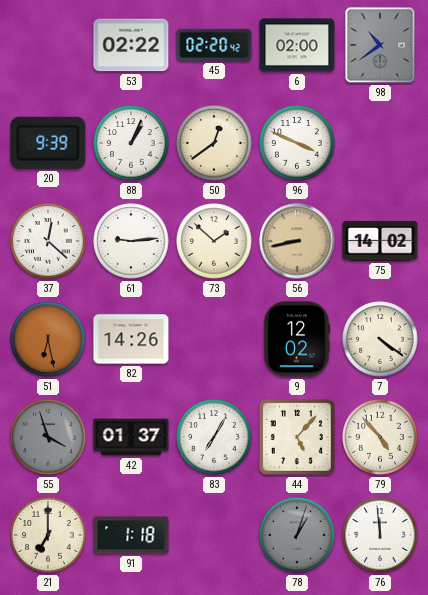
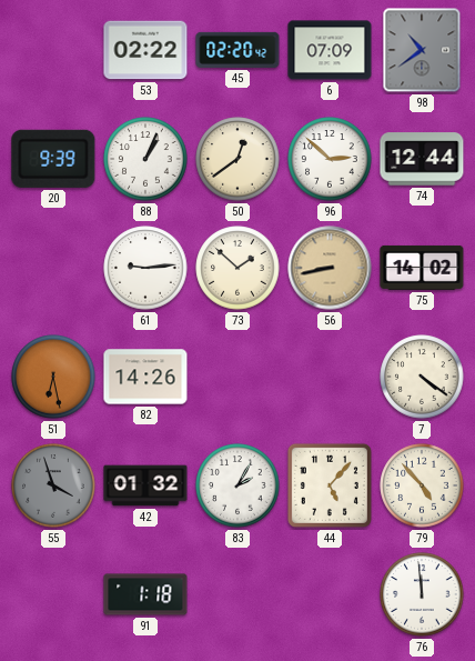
6: 02:00 -> 07:09
96: 3:49 -> 2:52
74: none -> 12:44
37: 12:22 -> none
9: 12:02 -> none
42: 01:37 -> 01:32
83: 7:05 -> 2:05
21: 7:00 -> none
78: 1:03 -> none
